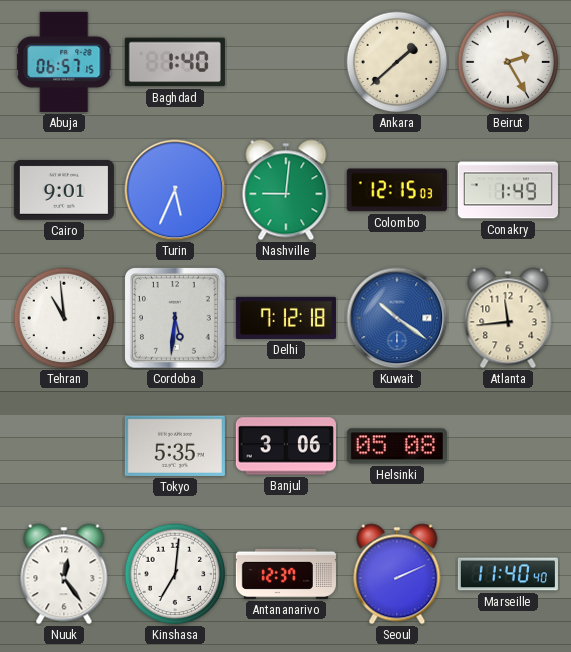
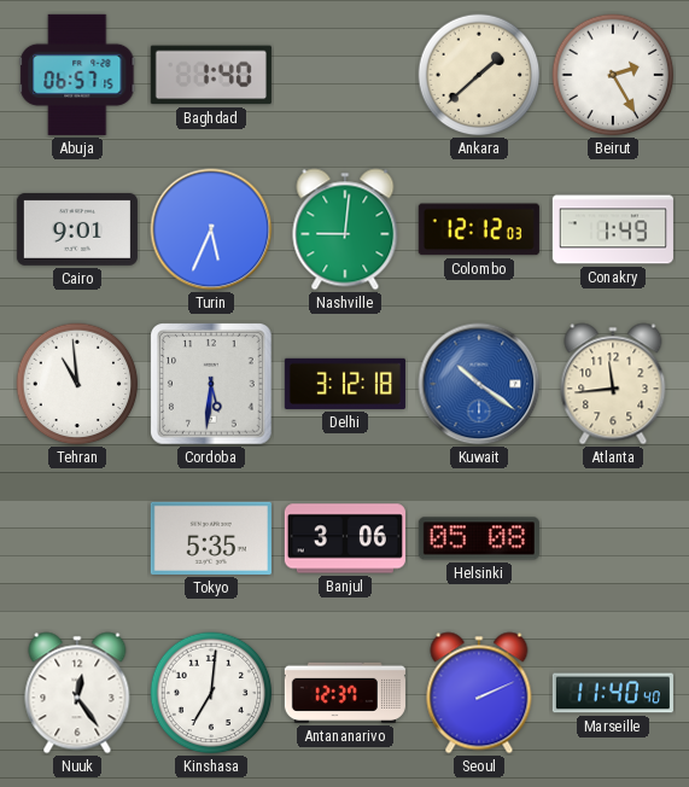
Colombo: 12:15 -> 12:12
Delhi: 7:12 -> 3:12
